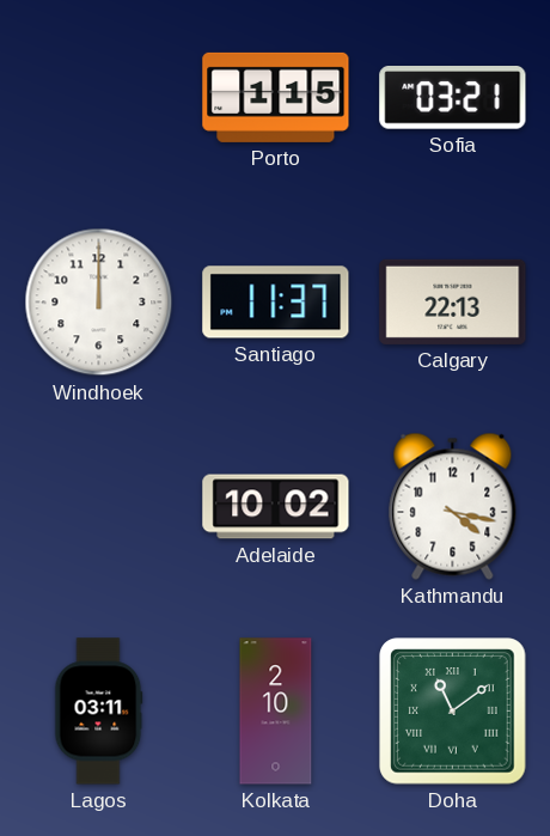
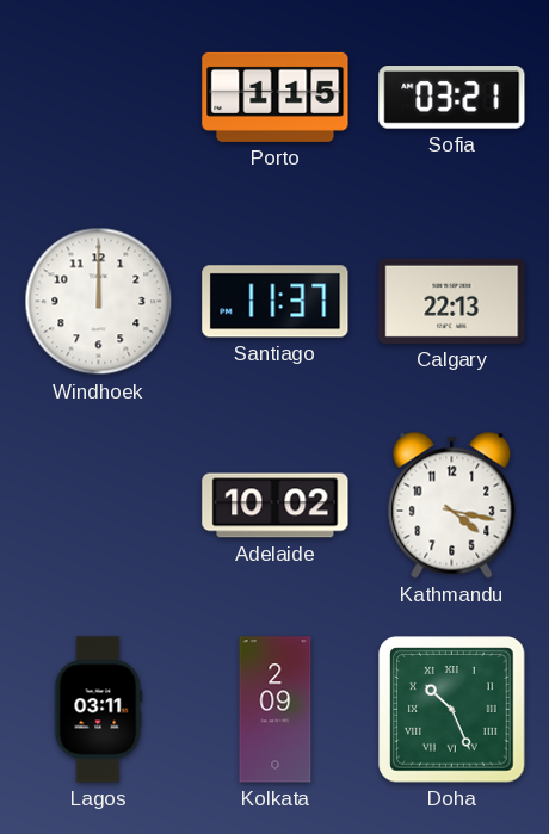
Kolkata: 2:10 -> 2:09
Doha: 11:09 -> 10:26
